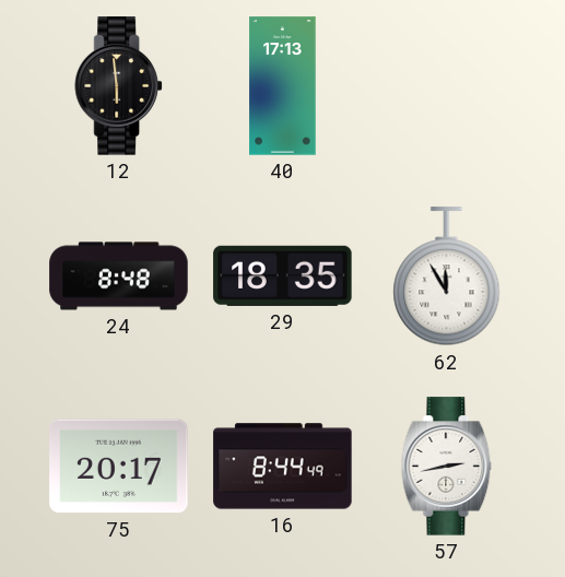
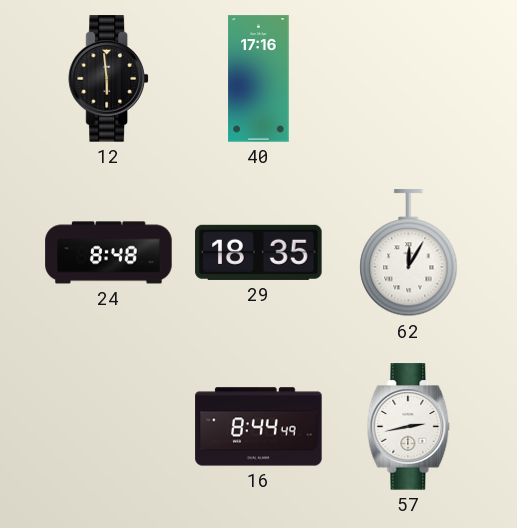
40: 17:13 -> 17:16
62: 11:55 -> 12:05
75: 20:17 -> none
